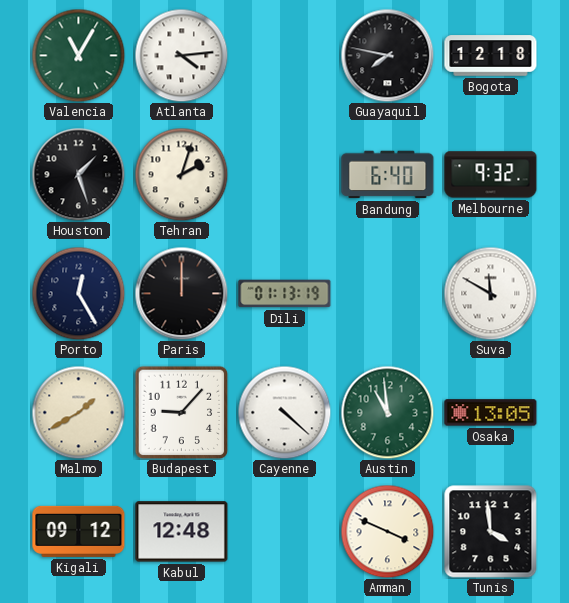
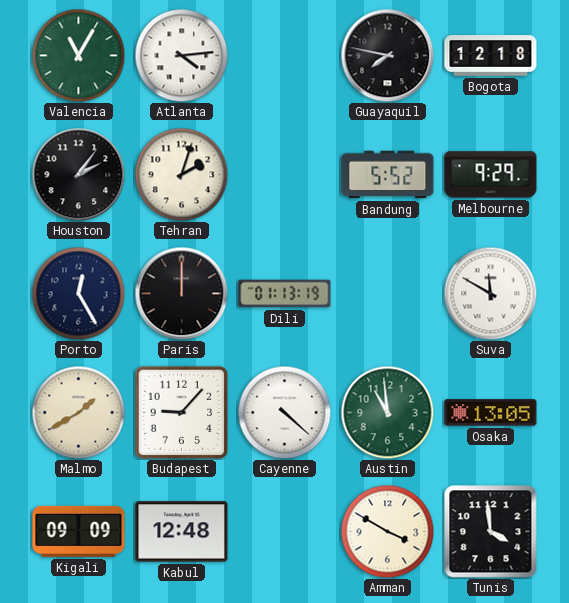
Houston: 1:27 -> 2:06
Bandung: 6:40 -> 5:52
Melbourne: 9:32 -> 9:29
Kigali: 09:12 -> 09:09
Amman: 3:49 -> 3:50
